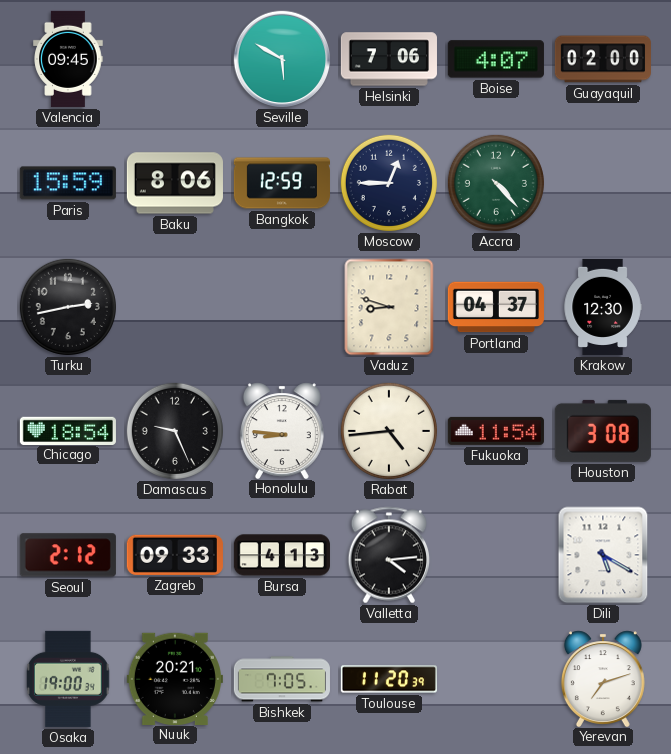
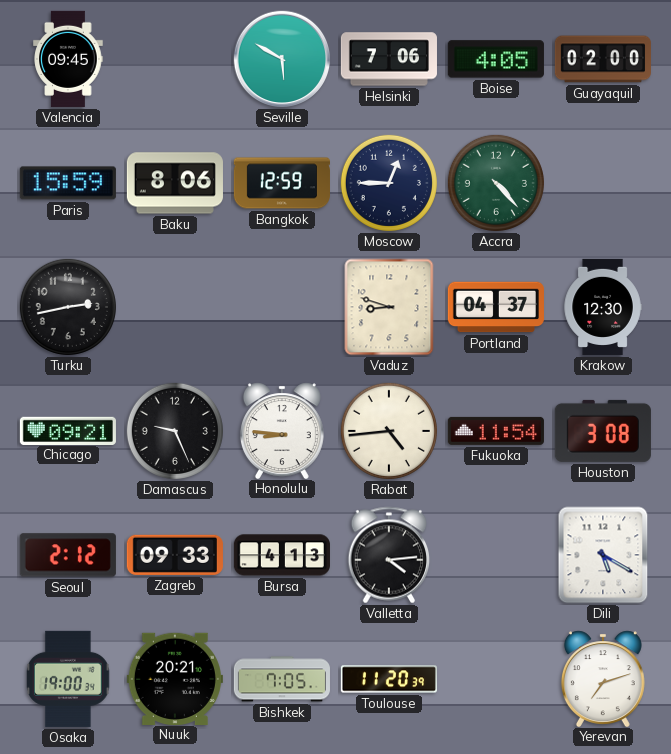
Boise: 4:07 -> 4:05
Chicago: 18:54 -> 09:21
